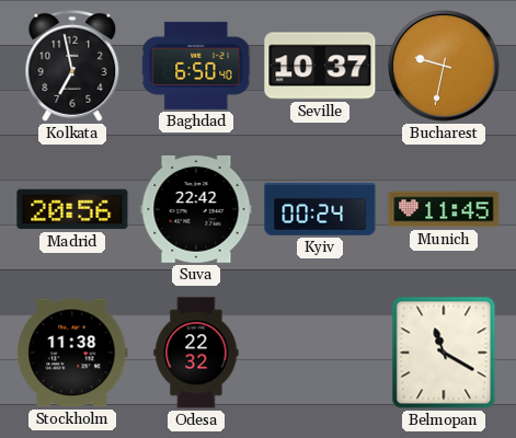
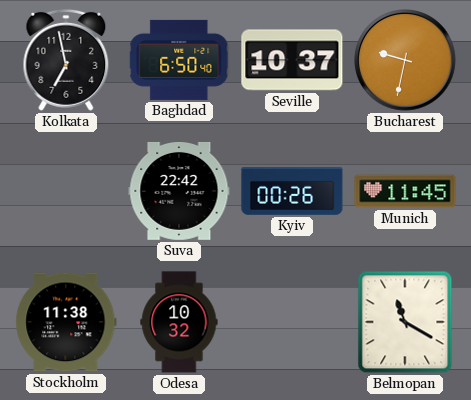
Madrid: 20:56 -> none
Kyiv: 00:24 -> 00:26
Odesa: 22:32 -> 10:32
